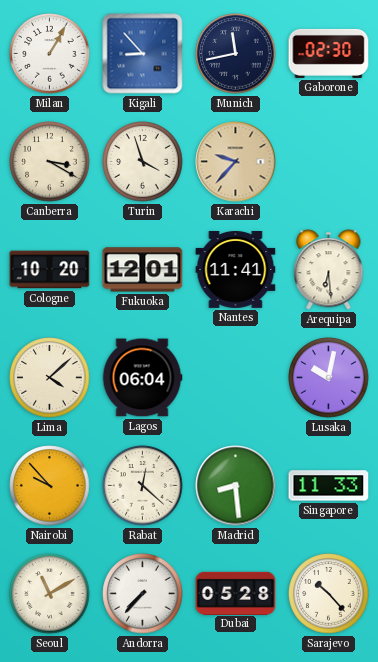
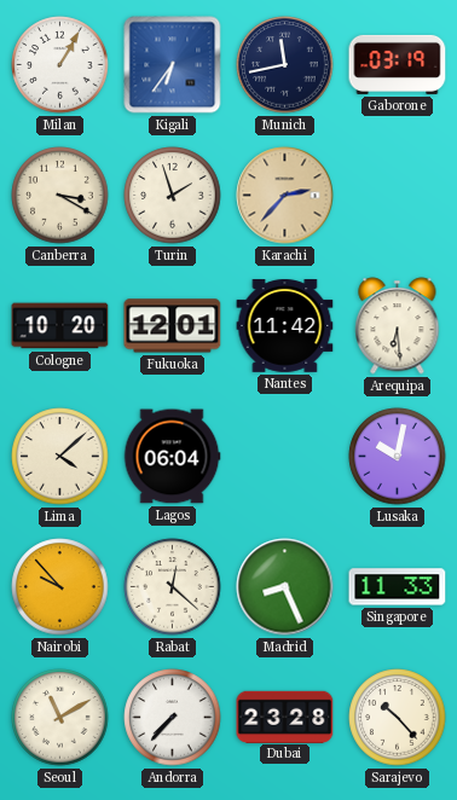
Kigali: 8:53 -> 6:36
Gaborone: 02:30 -> 03:19
Turin: 3:57 -> 1:57
Karachi: 9:37 -> 2:37
Nantes: 11:41 -> 11:42
Madrid: 8:29 -> 8:26
Dubai: 05:28 -> 23:28
